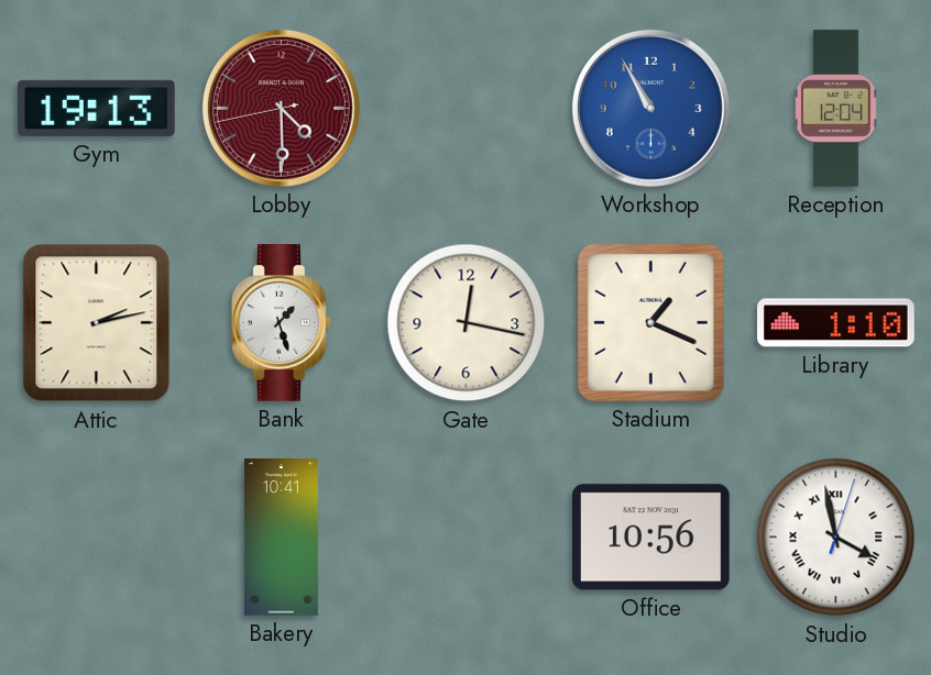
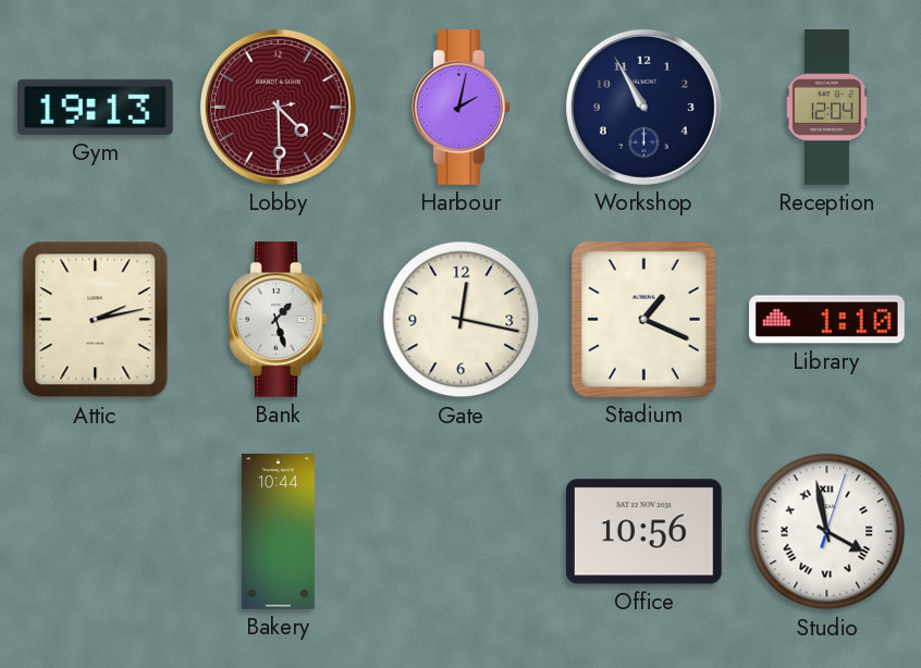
Harbour: none -> 2:02
Workshop dial: blue -> navy
Bakery: 10:41 -> 10:44
